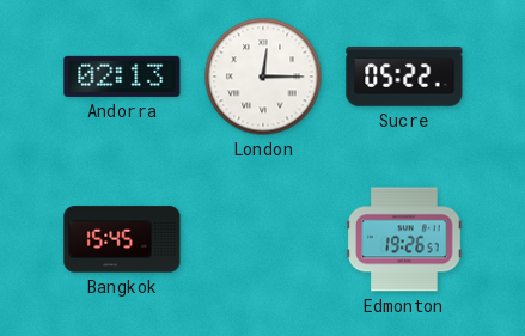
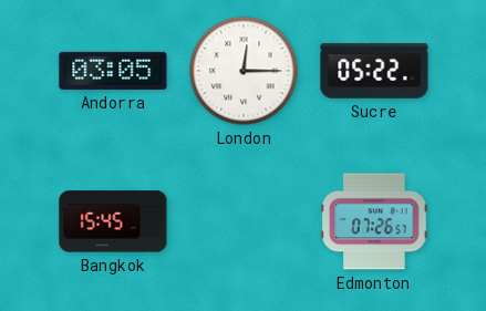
Andorra: 02:13 -> 03:05
Edmonton: 19:26 -> 07:26
